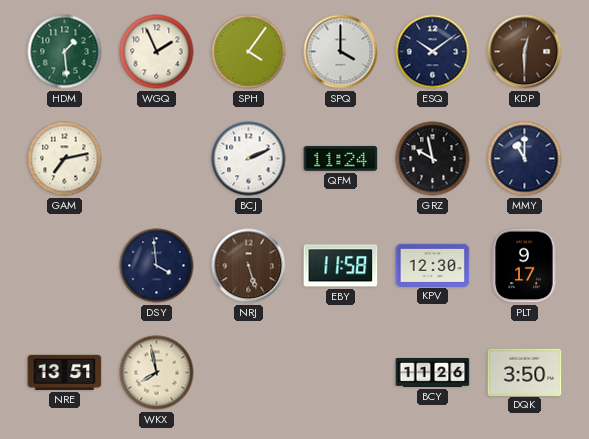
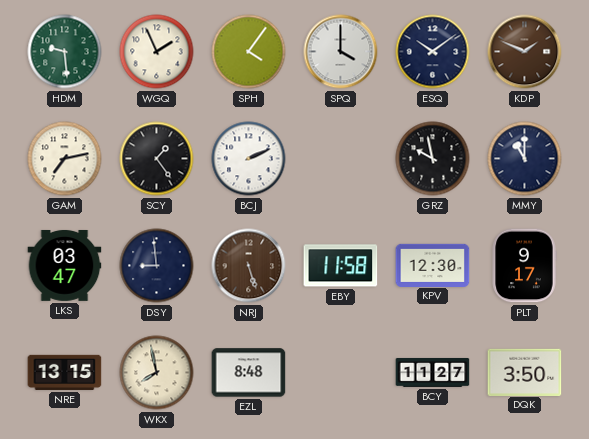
HDM: 1:29 -> 9:29
KDP: 12:30 -> 1:49
SCY: none -> 1:24
QFM: 11:24 -> none
LKS: none -> 03:47
DSY: 3:59 -> 8:59
NRE: 13:51 -> 13:15
EZL: none -> 8:48
BCY: 11:26 -> 11:27
